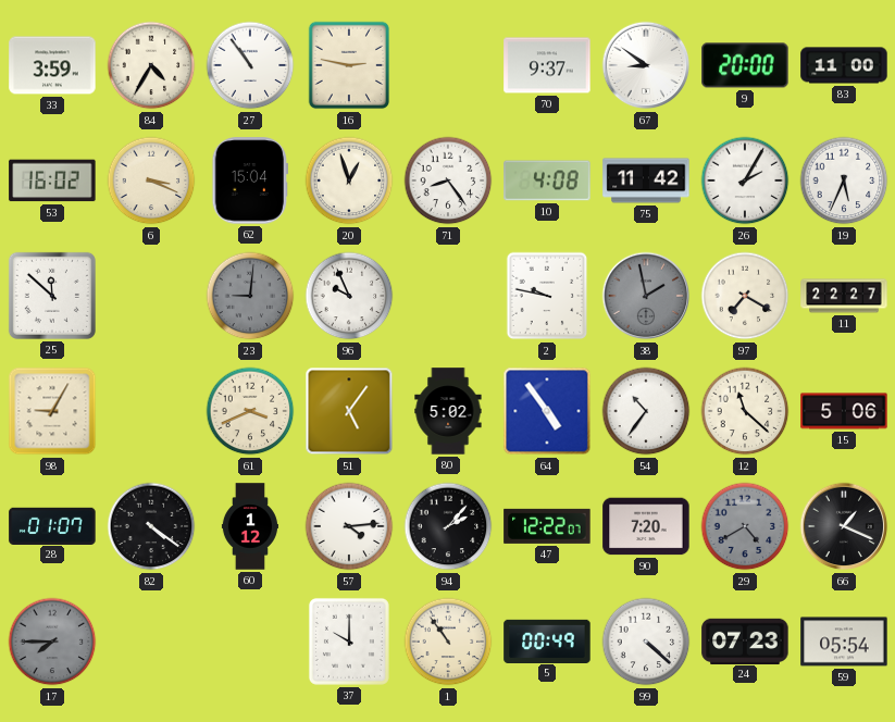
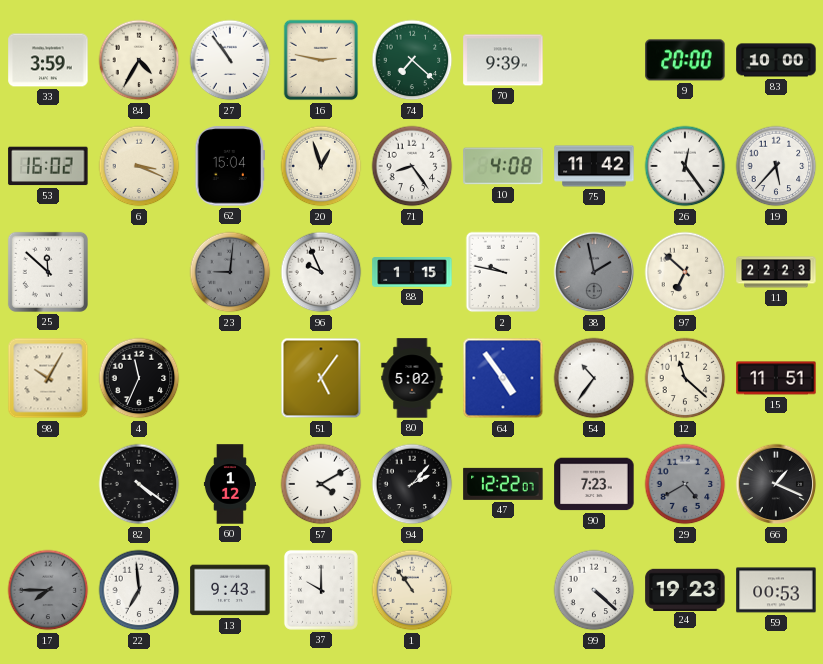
74: none -> 7:22
70: 9:37 -> 9:39
67: 8:51 -> none
83: 11:00 -> 10:00
26: 2:05 -> 12:24
19: 5:34 -> 5:37
88: none -> 1:15
97: 7:20 -> 6:52
11: 22:27 -> 22:23
98: 9:05 -> 10:05
4: none -> 11:34
61: 3:41 -> none
15: 5:06 -> 11:51
28: 01:07 -> none
57: 4:14 -> 4:10
90: 7:20 -> 7:23
22: none -> 6:59
13: none -> 9:43
5: 00:49 -> none
24: 07:23 -> 19:23
59: 05:54 -> 00:53
